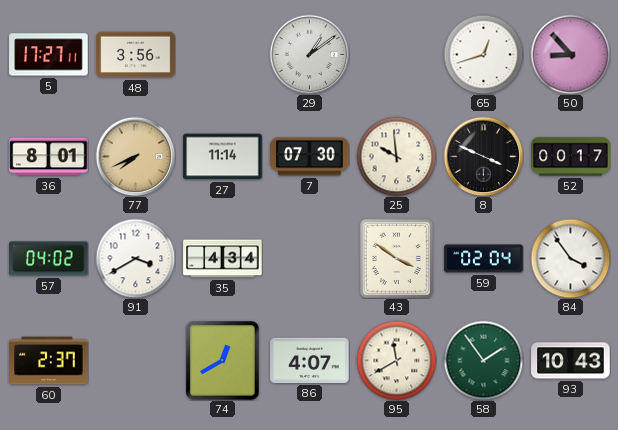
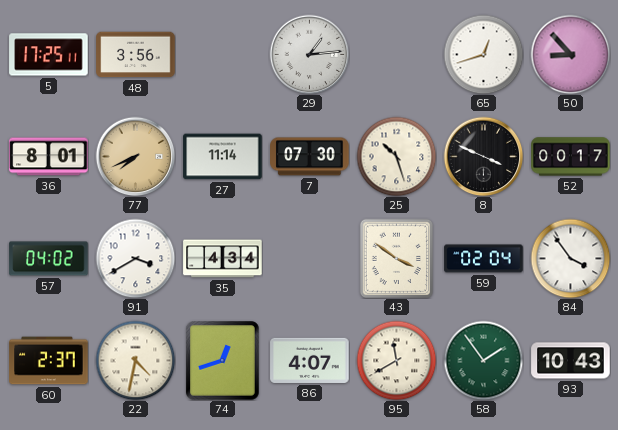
5: 17:27 -> 17:25
29: 1:09 -> 1:14
25: 9:59 -> 10:27
22: none -> 4:32
74: 12:40 -> 12:42
